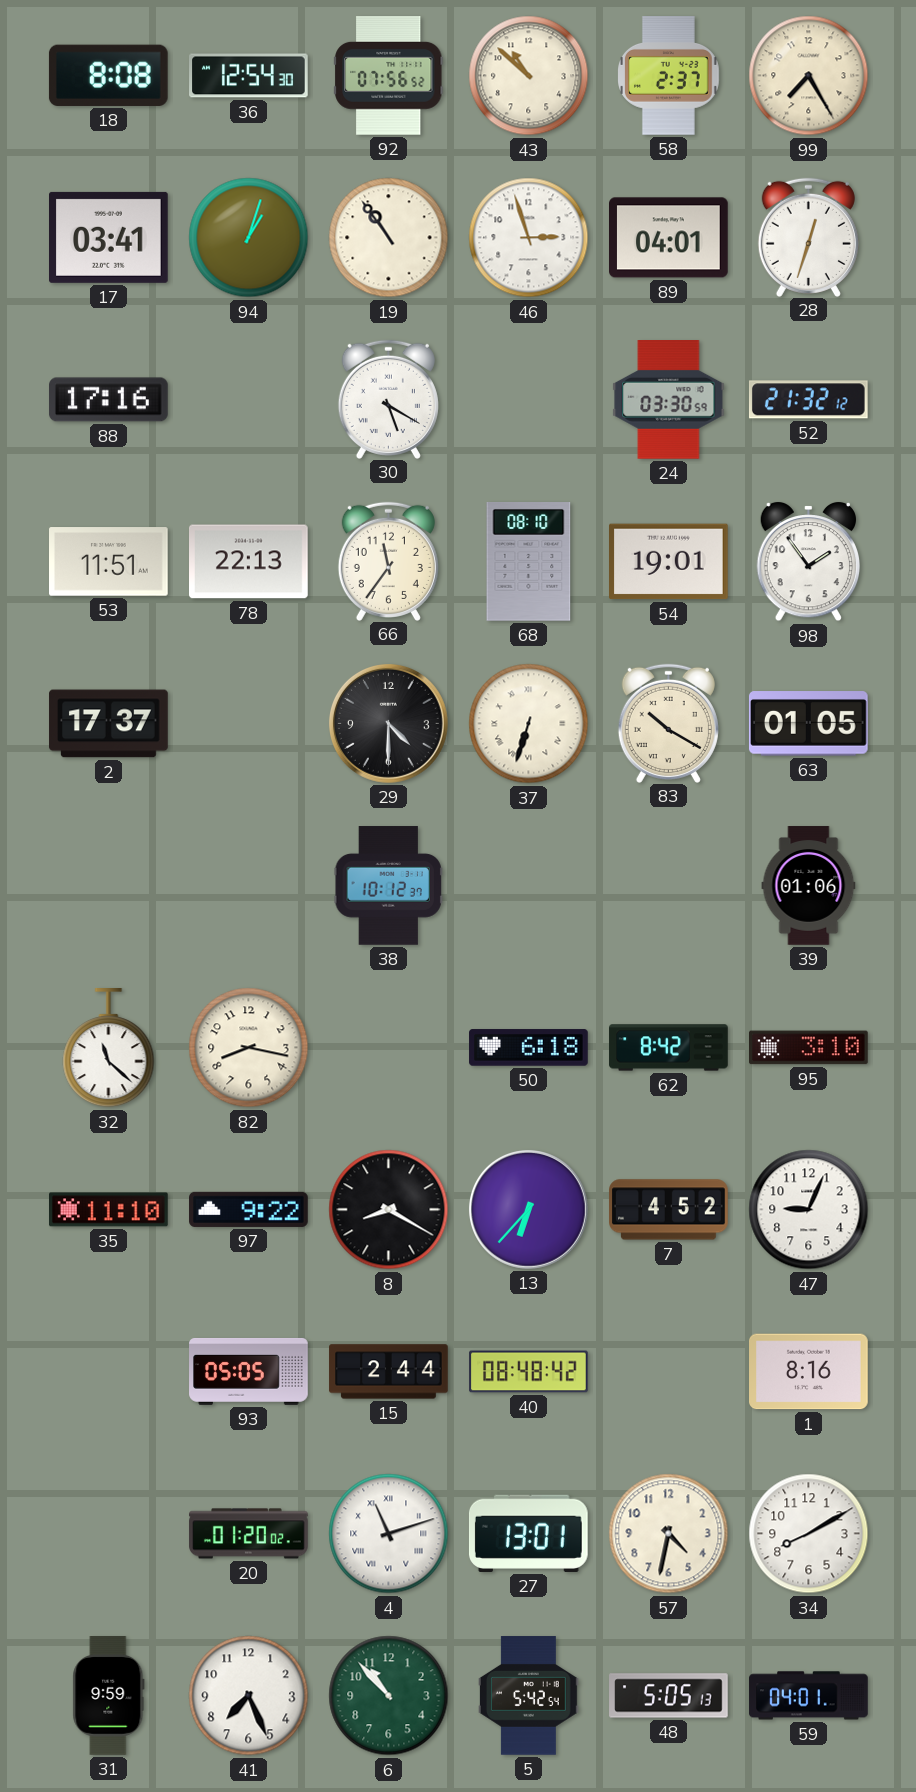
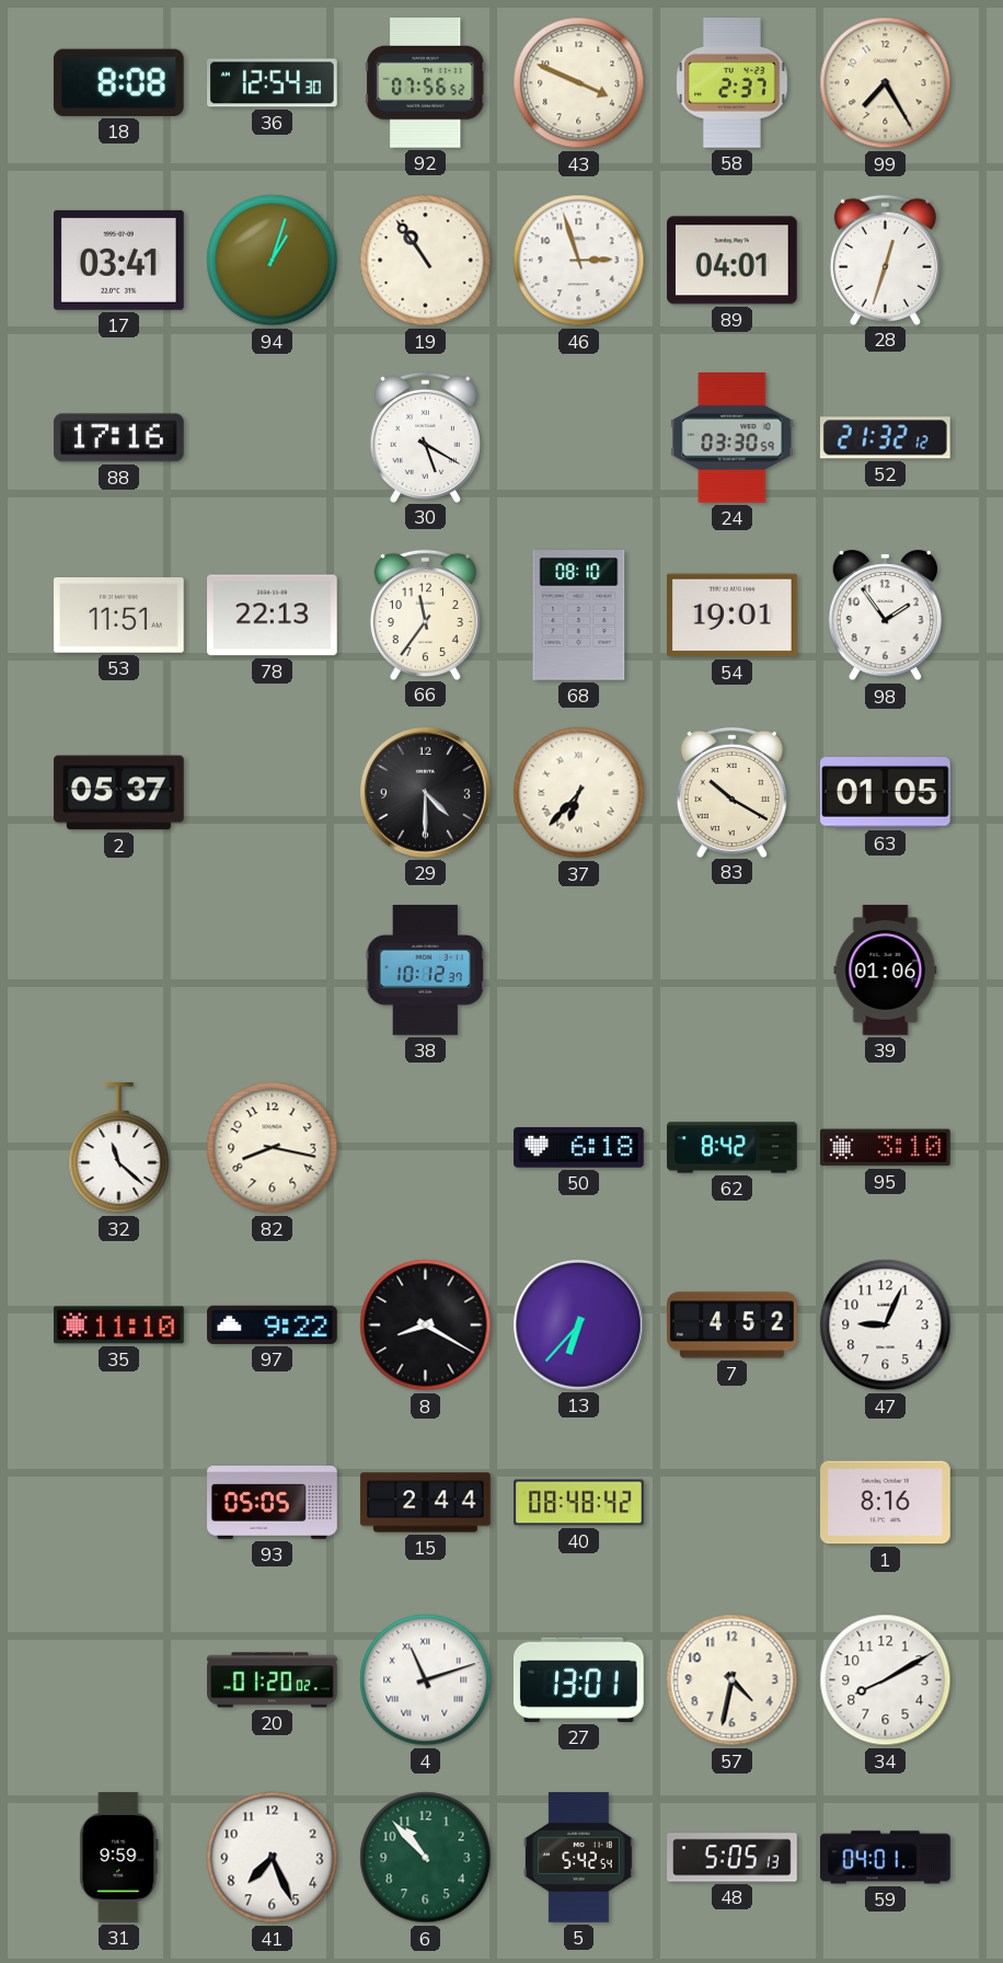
43: 10:52 -> 3:49
2: 17:37 -> 05:37
37: 6:33 -> 6:37
